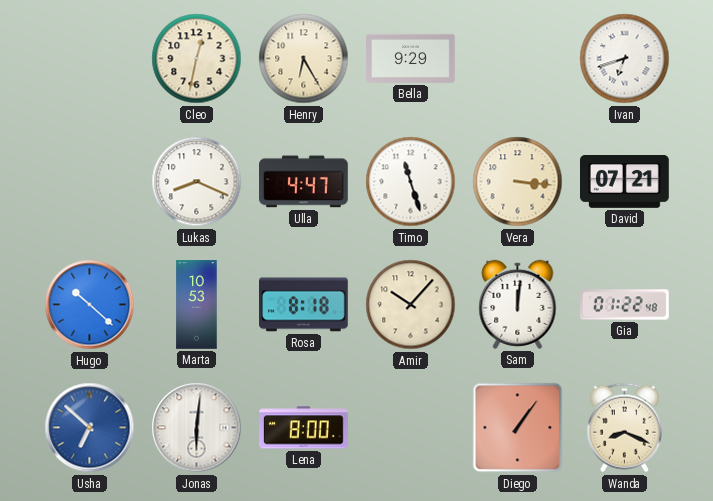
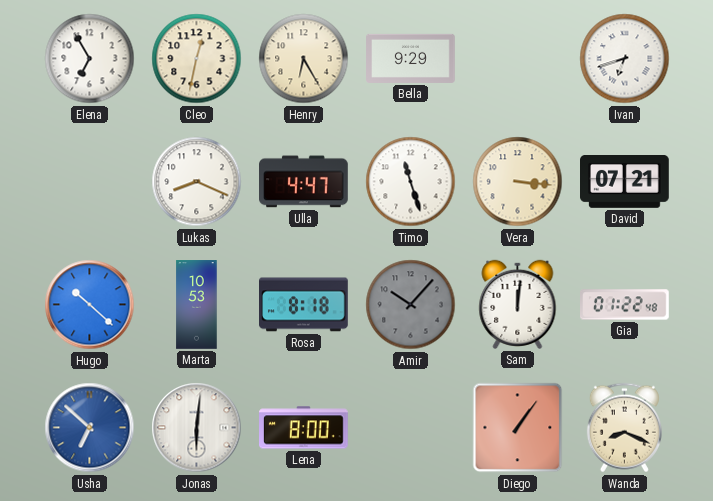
Elena: none -> 6:55
Amir dial: cream -> grey
